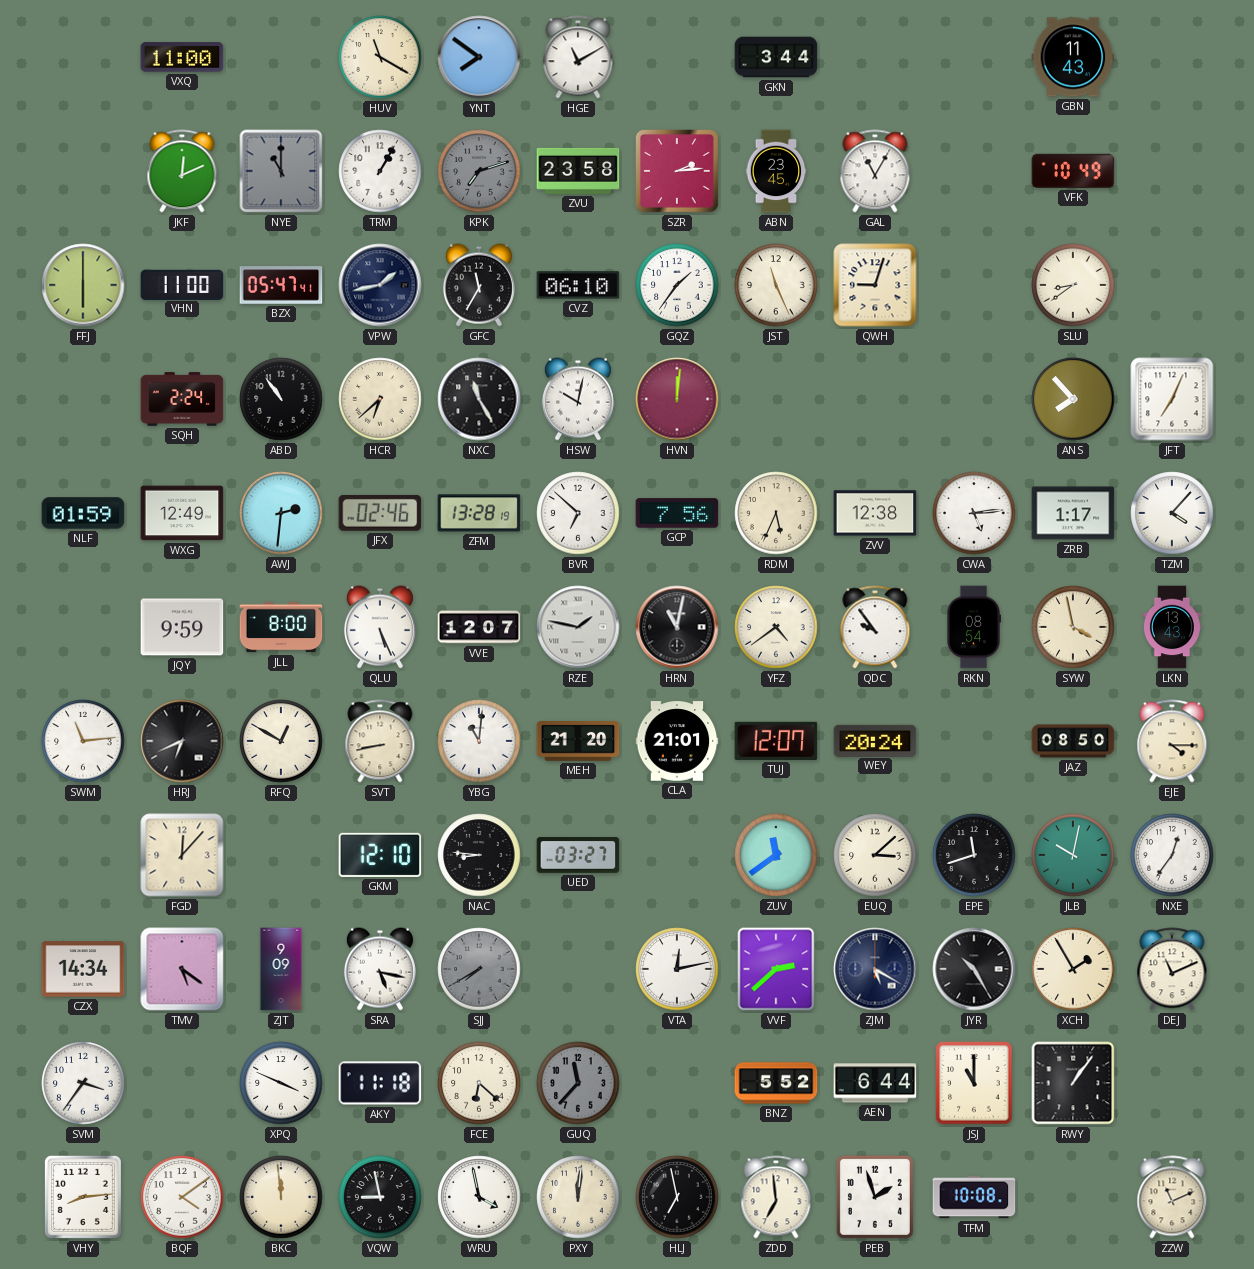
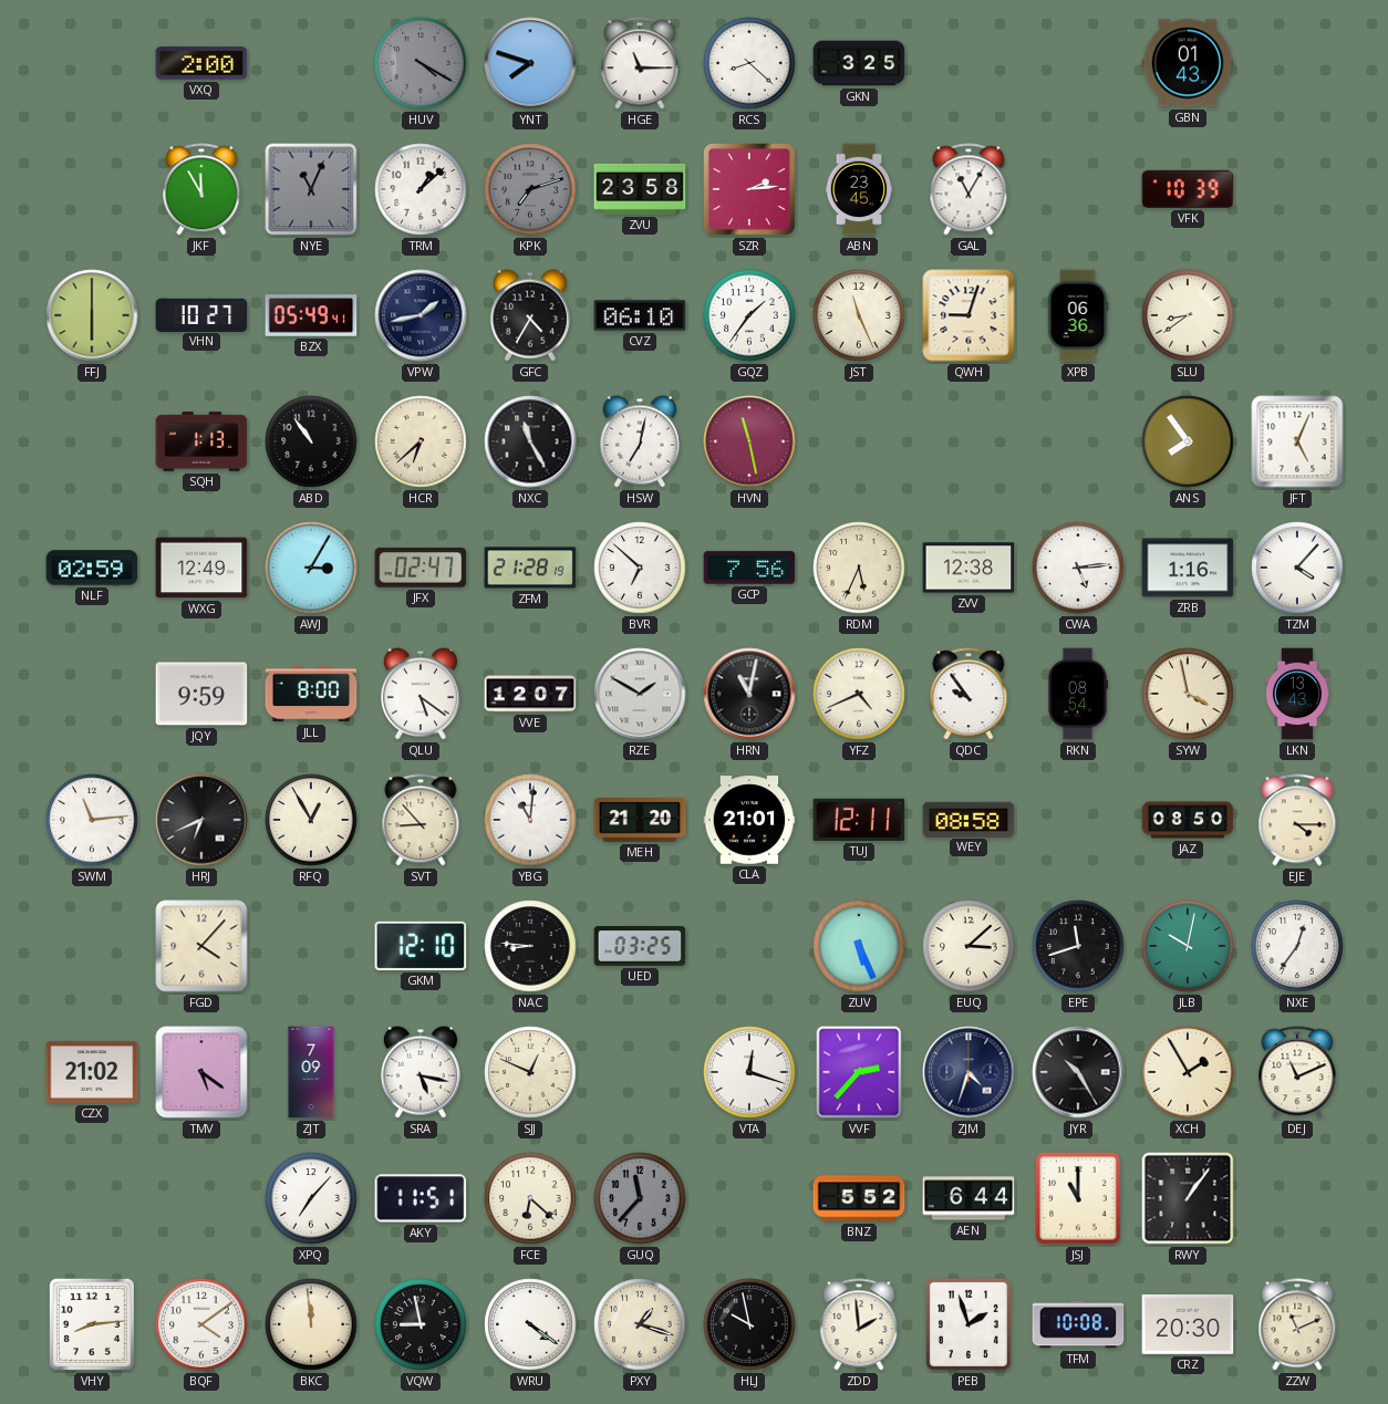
VXQ: 11:00 -> 2:00
HUV: 11:20 -> 4:20
HUV dial: cream -> grey
YNT: 7:51 -> 7:48
HGE: 11:10 -> 11:15
RCS: none -> 8:22
GKN: 3:44 -> 3:25
GBN: 11:43 -> 01:43
JKF: 12:11 -> 11:55
NYE: 11:00 -> 11:04
TRM: 1:05 -> 1:08
VFK: 10:49 -> 10:39
VHN: 11:00 -> 10:27
BZX: 05:47 -> 05:49
GFC: 11:35 -> 4:35
XPB: none -> 06:36
SQH: 2:24 -> 1:13
HSW: 10:02 -> 7:02
HVN: 12:01 -> 11:28
ANS: 7:53 -> 7:54
JFT: 7:04 -> 5:04
NLF: 01:59 -> 02:59
AWJ: 2:31 -> 3:05
JFX: 02:46 -> 02:47
ZFM: 13:28 -> 21:28
ZRB: 1:17 -> 1:16
QLU: 5:26 -> 5:21
RZE: 1:47 -> 1:50
YFZ: 4:39 -> 4:41
RFQ: 12:50 -> 12:55
SVT: 8:43 -> 8:53
TUJ: 12:07 -> 12:11
WEY: 20:24 -> 08:58
FGD: 12:07 -> 4:07
UED: 03:27 -> 03:25
ZUV: 11:39 -> 5:26
CZX: 14:34 -> 21:02
ZJT: 9:09 -> 7:09
SJJ: 7:40 -> 12:49
SJJ dial: grey -> cream
VTA: 12:13 -> 12:18
VVF: 2:38 -> 2:37
ZJM: 5:20 -> 4:33
SVM: 3:36 -> none
XPQ: 3:49 -> 7:07
AKY: 11:18 -> 11:51
WRU: 3:58 -> 4:21
PXY: 12:01 -> 1:18
HLJ: 6:58 -> 9:58
ZDD: 6:59 -> 1:59
CRZ: none -> 20:30
